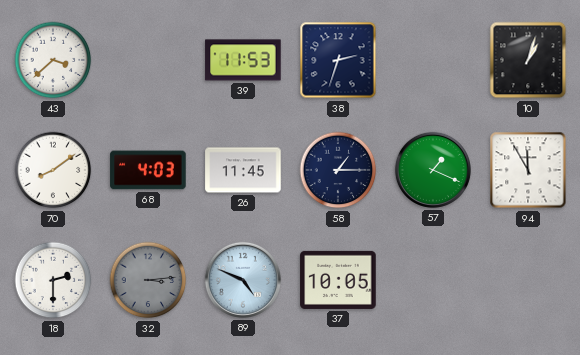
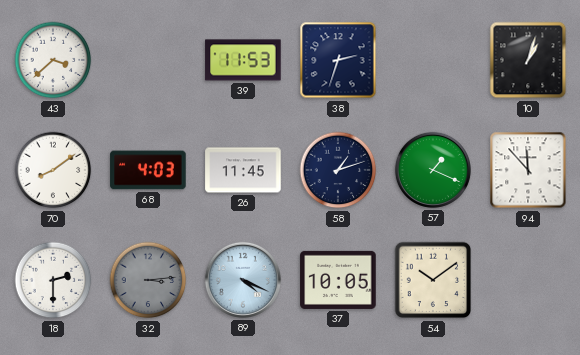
58: 1:15 -> 1:12
94: 11:55 -> 11:53
89: 4:49 -> 4:19
54: none -> 10:09
